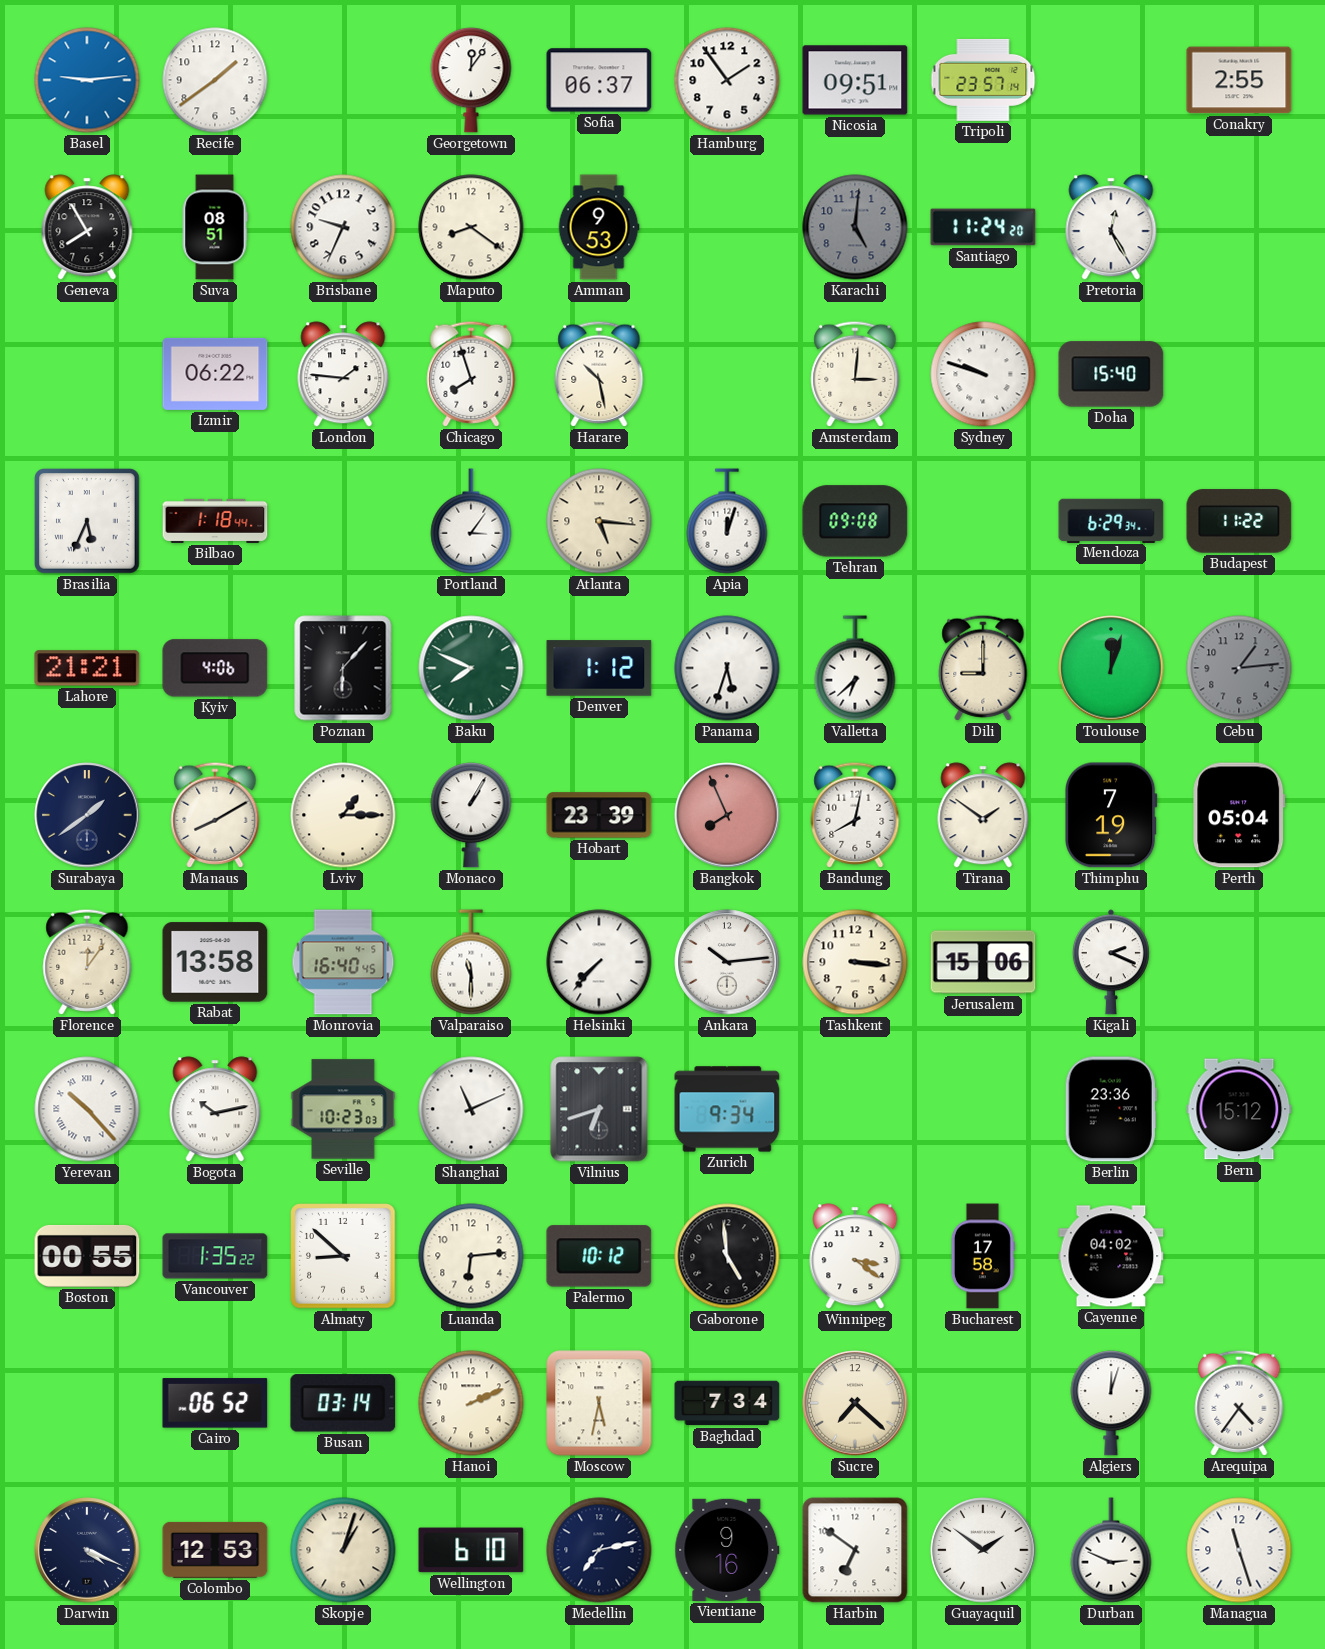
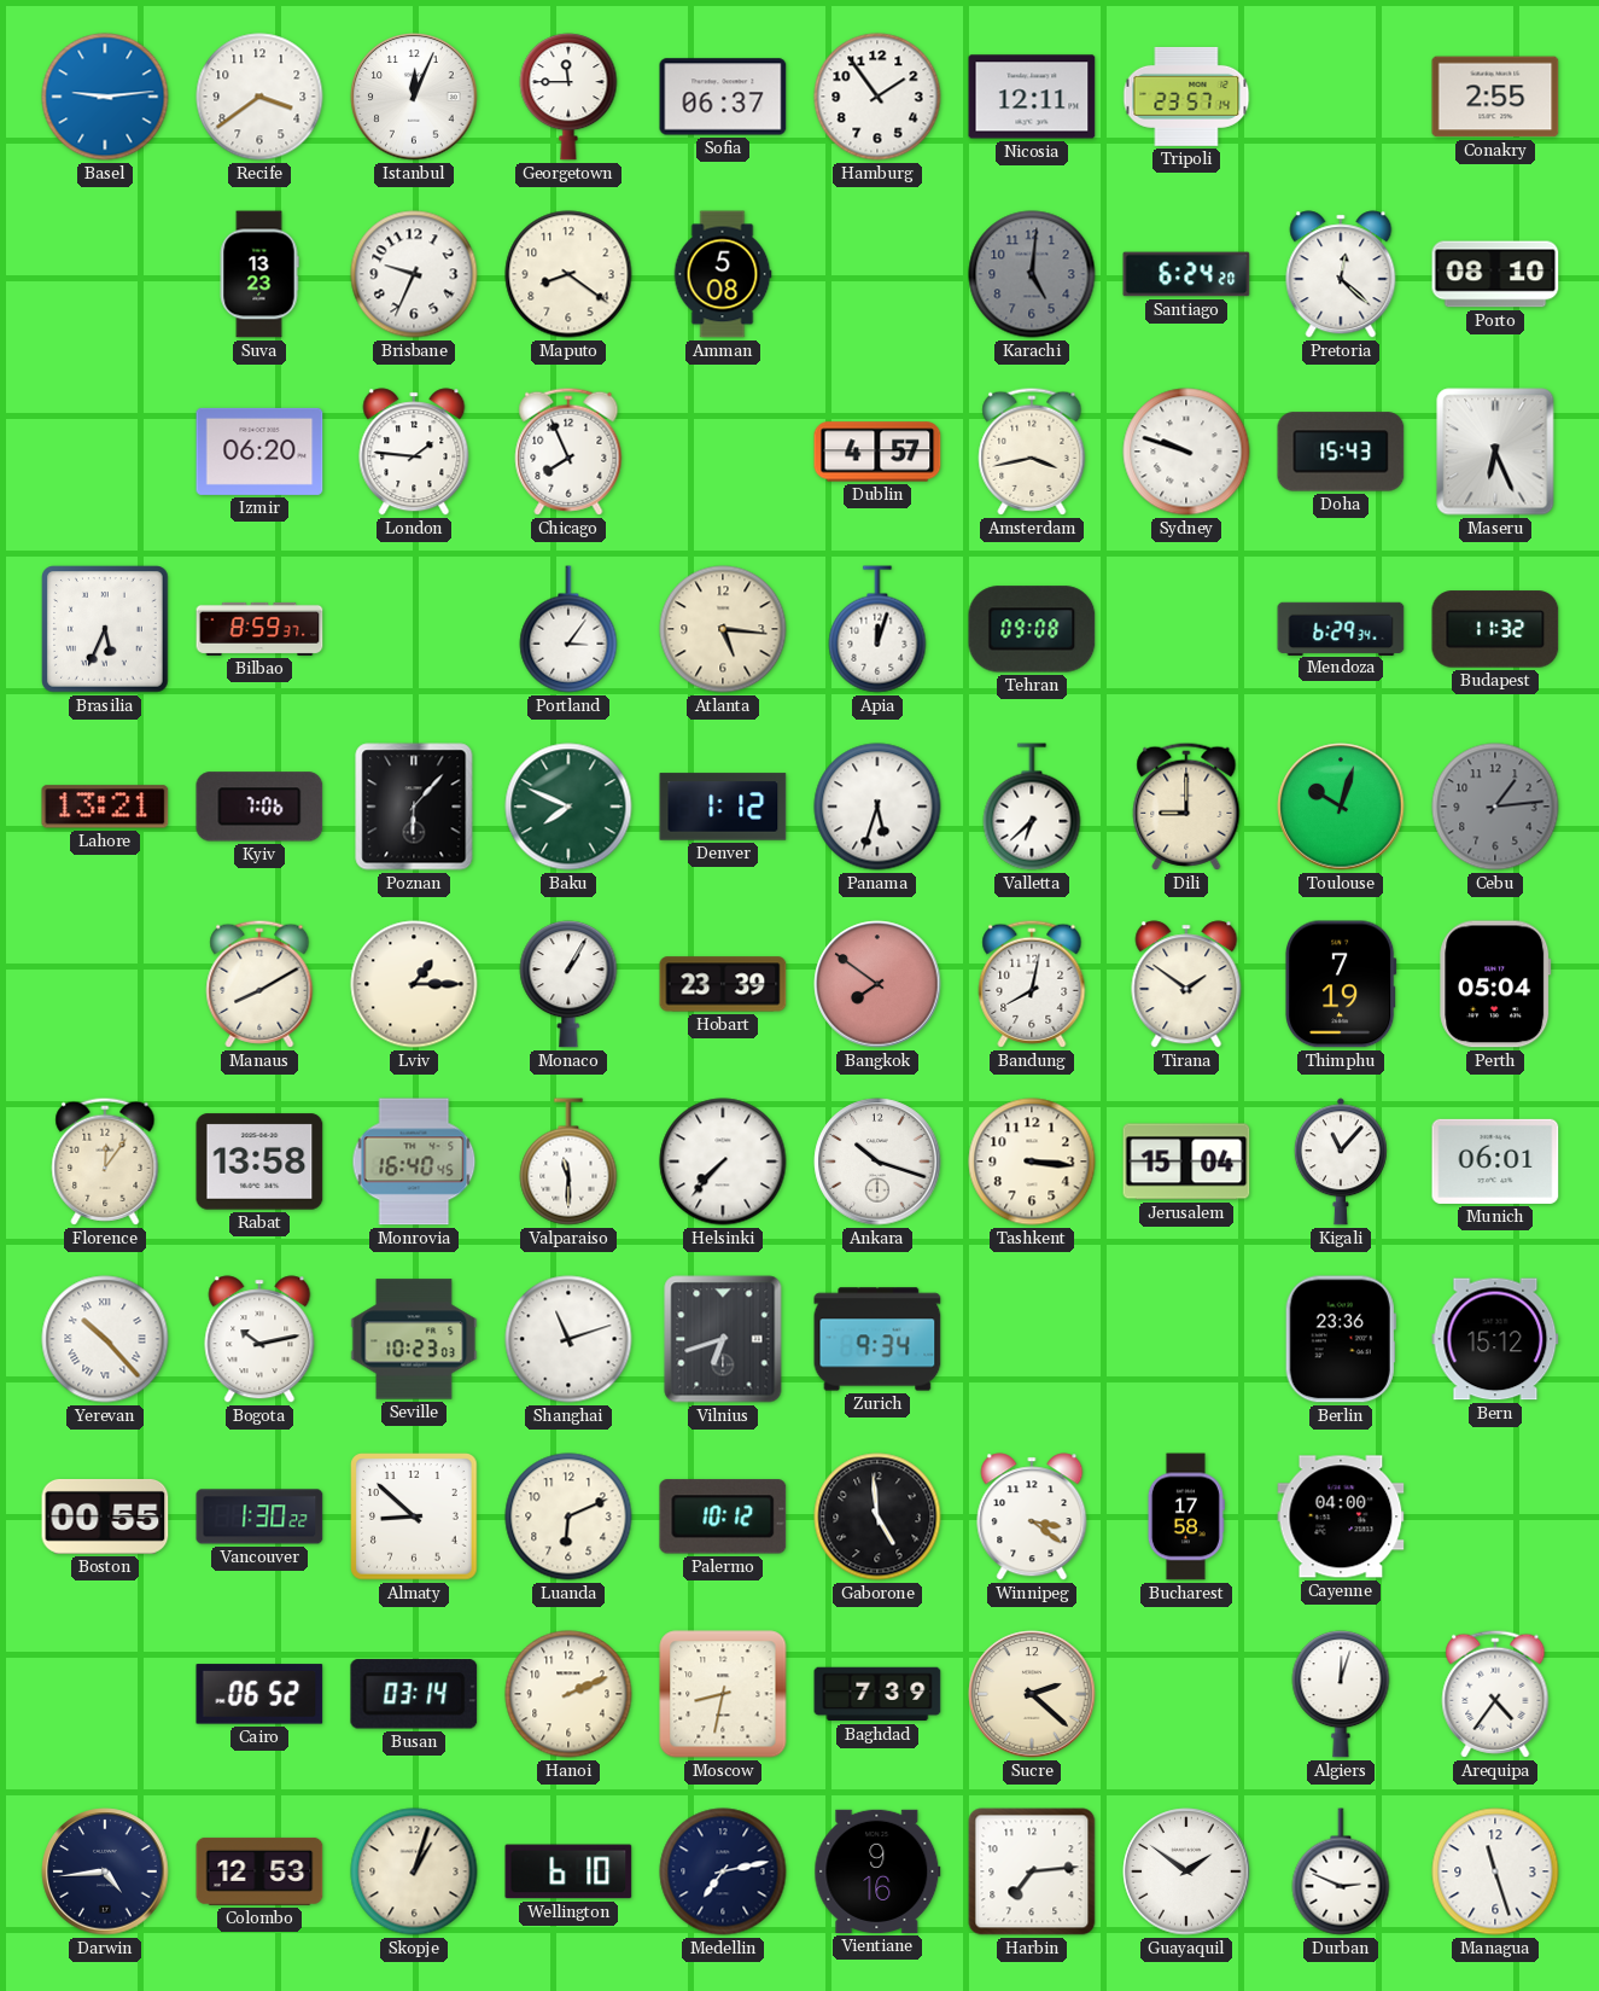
Recife: 1:39 -> 3:39
Istanbul: none -> 12:04
Georgetown: 12:06 -> 11:45
Nicosia: 09:51 -> 12:11
Geneva: 7:55 -> none
Suva: 08:51 -> 13:23
Amman: 9:53 -> 5:08
Santiago: 11:24 -> 6:24
Pretoria: 12:25 -> 12:22
Porto: none -> 08:10
Izmir: 06:22 -> 06:20
Chicago: 7:57 -> 7:56
Harare: 10:28 -> none
Dublin: none -> 4:57
Amsterdam: 3:01 -> 3:43
Doha: 15:40 -> 15:43
Maseru: none -> 6:26
Bilbao: 1:18 -> 8:59
Budapest: 11:22 -> 11:32
Lahore: 21:21 -> 13:21
Kyiv: 4:06 -> 7:06
Toulouse: 12:03 -> 10:03
Surabaya: 1:39 -> none
Bangkok: 7:56 -> 7:51
Ankara: 10:14 -> 10:18
Jerusalem: 15:06 -> 15:04
Kigali: 2:19 -> 11:07
Munich: none -> 06:01
Shanghai: 11:11 -> 11:12
Vancouver: 1:35 -> 1:30
Luanda: 6:14 -> 6:11
Cayenne: 04:02 -> 04:00
Moscow: 5:32 -> 8:32
Baghdad: 7:34 -> 7:39
Sucre: 7:22 -> 2:22
Darwin: 4:19 -> 4:44
Harbin: 6:51 -> 7:14
